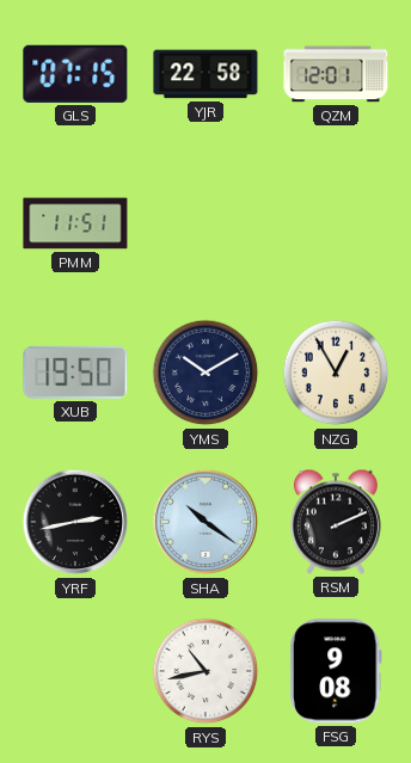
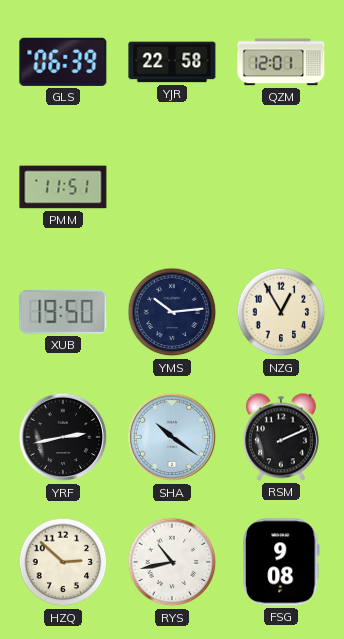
GLS: 07:15 -> 06:39
YMS: 10:10 -> 10:14
HZQ: none -> 2:52
